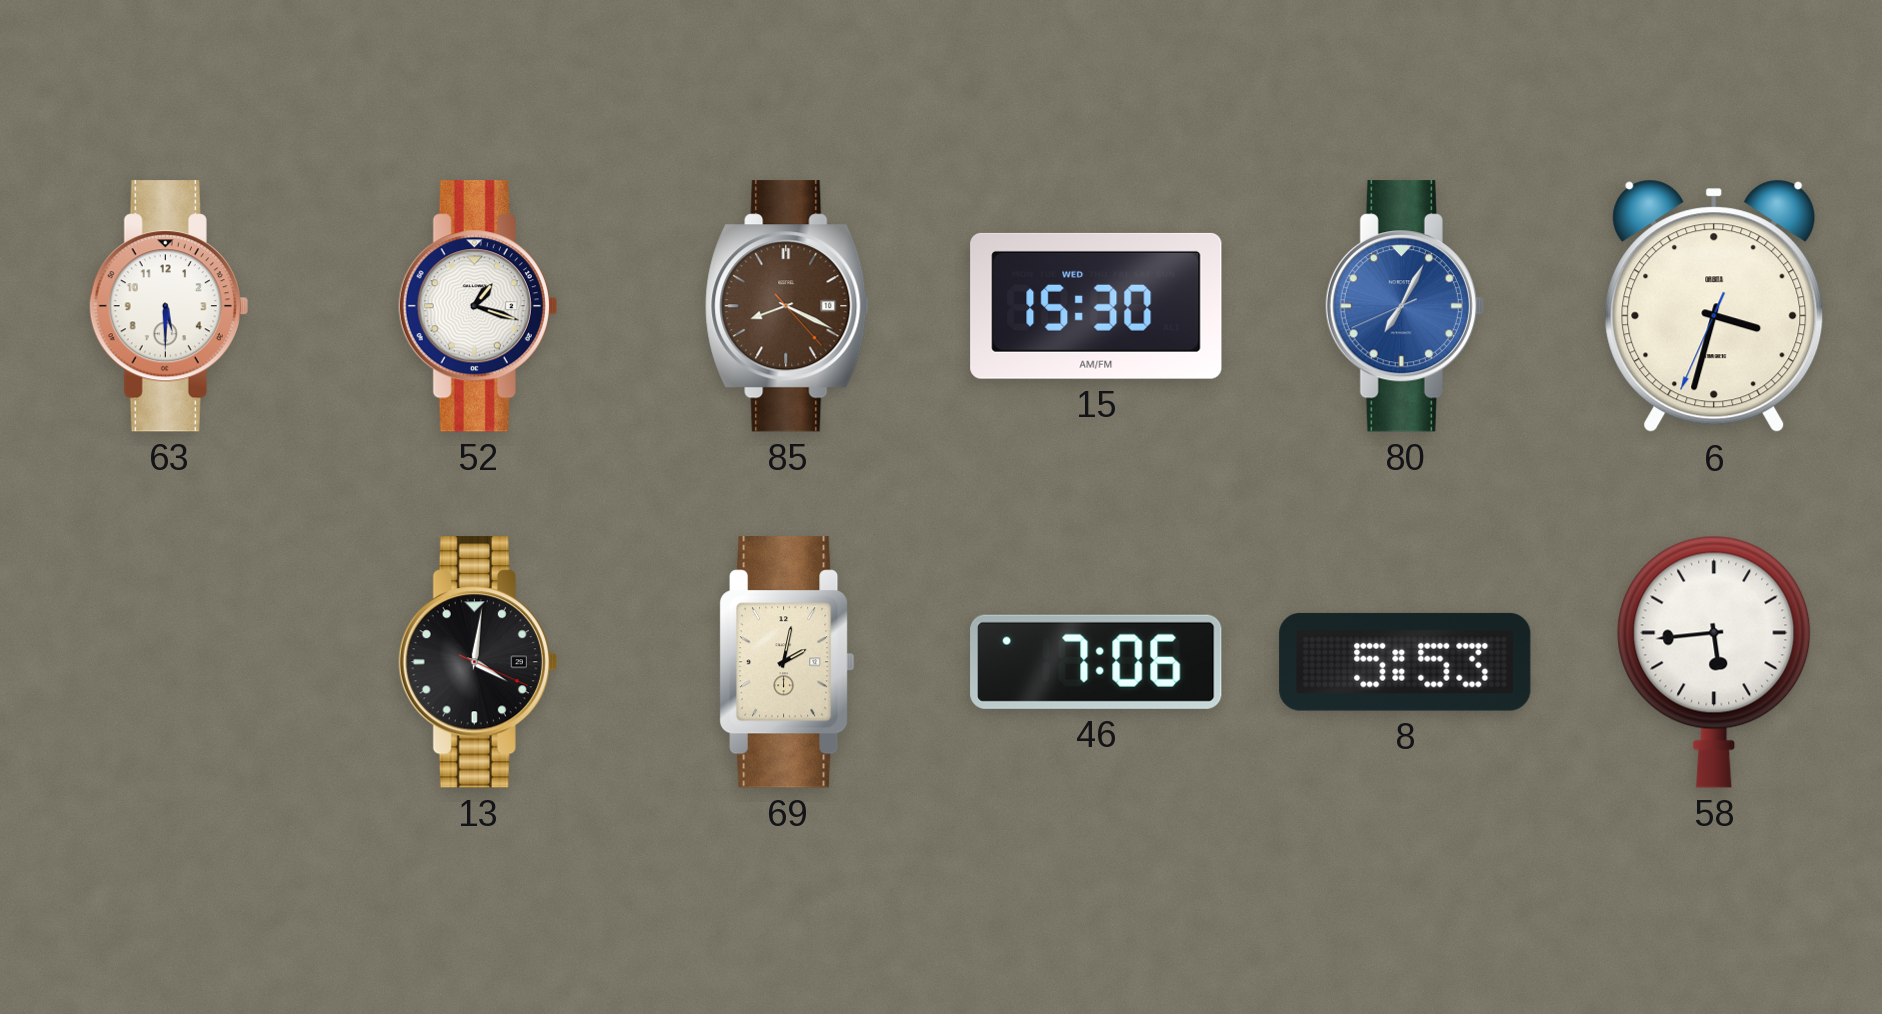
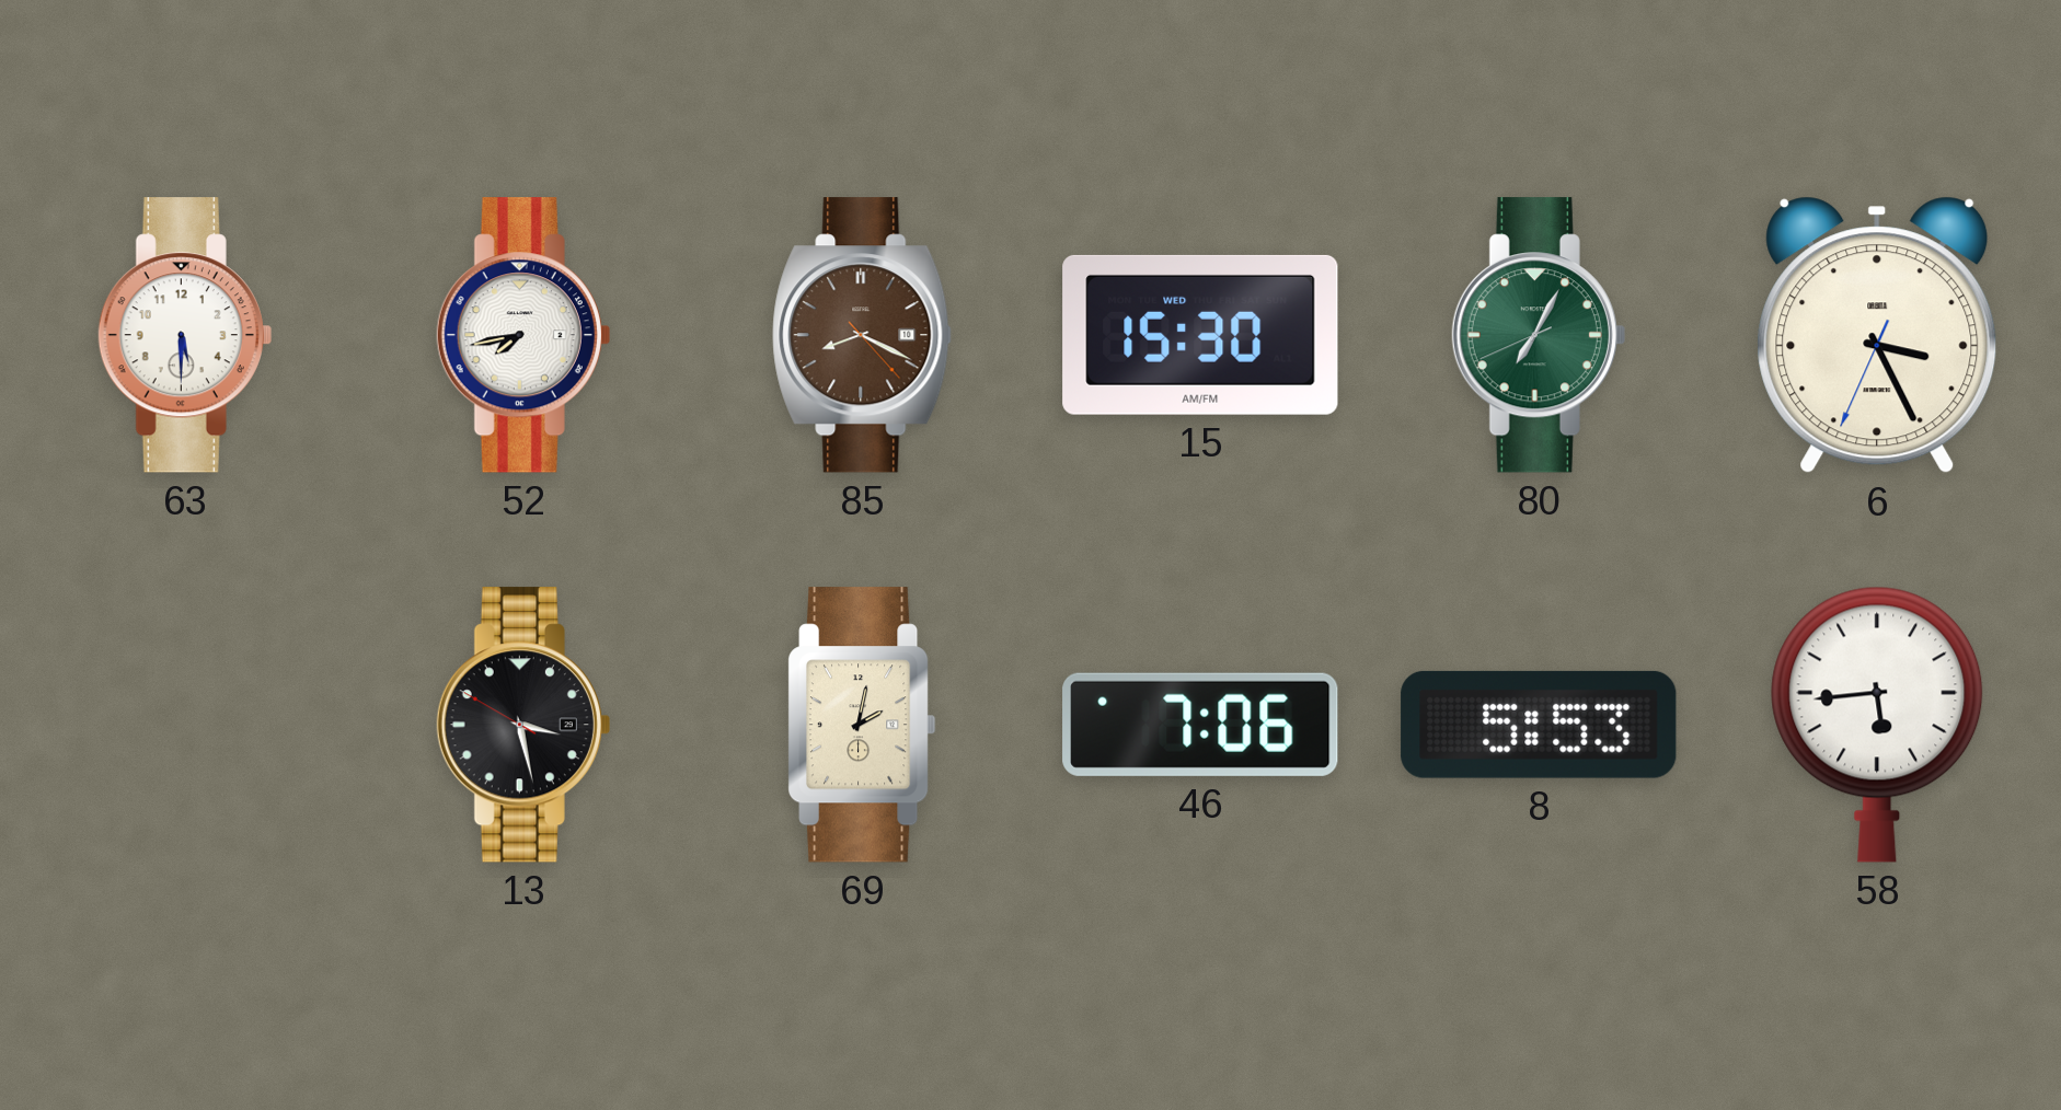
52: 1:18 -> 7:43
80 dial: blue -> green
6: 3:32 -> 3:25
13: 4:01 -> 3:27
